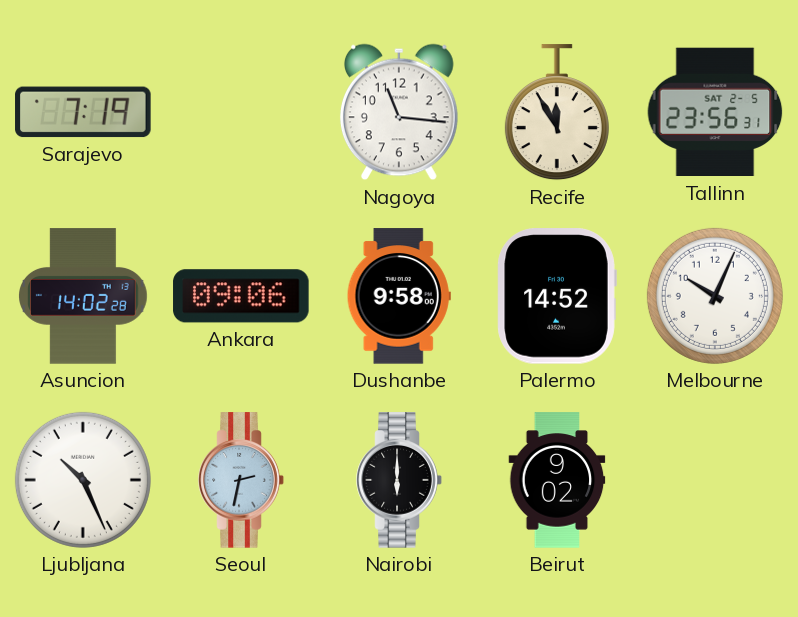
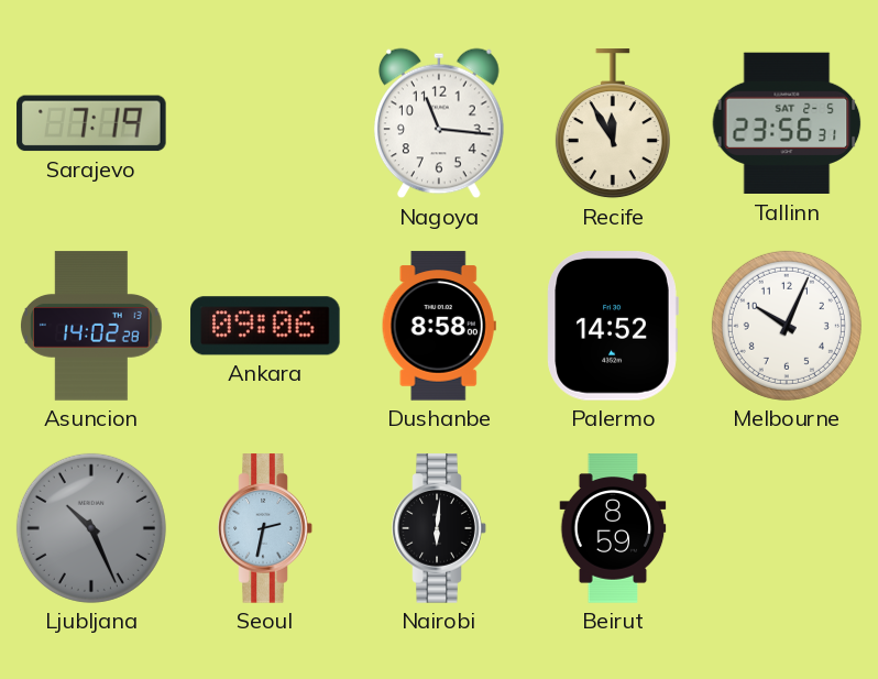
Dushanbe: 9:58 -> 8:58
Ljubljana dial: white -> grey
Nairobi: 6:00 -> 6:01
Beirut: 9:02 -> 8:59
